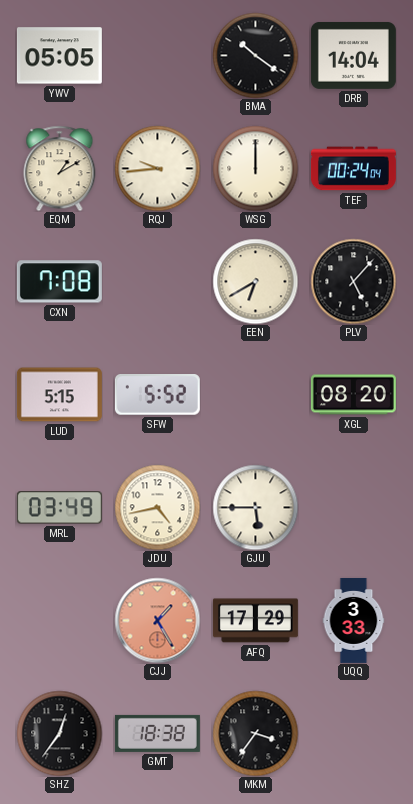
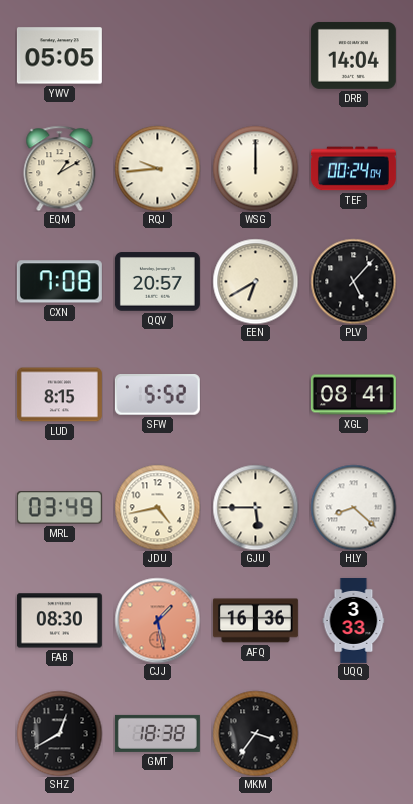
BMA: 10:21 -> none
QQV: none -> 20:57
LUD: 5:15 -> 8:15
XGL: 08:20 -> 08:41
HLY: none -> 8:22
FAB: none -> 08:30
CJJ: 1:25 -> 1:28
AFQ: 17:29 -> 16:36
SHZ: 12:36 -> 12:40
